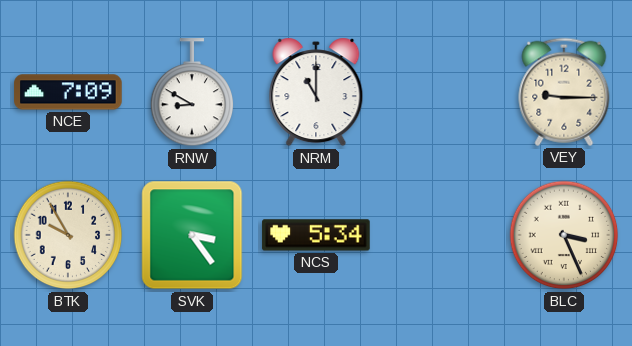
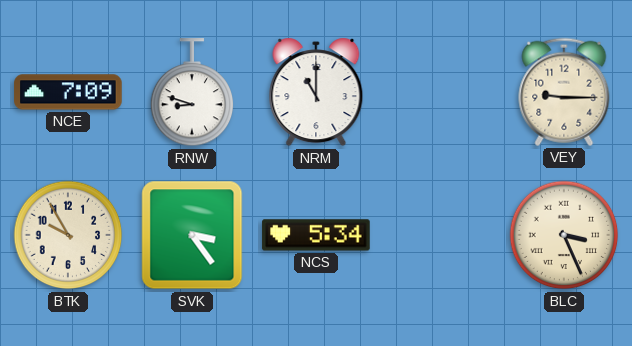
RNW: 8:50 -> 8:48
